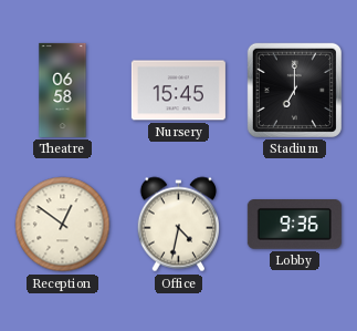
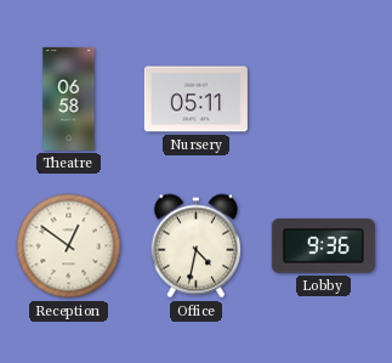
Nursery: 15:45 -> 05:11
Stadium: 7:00 -> none
